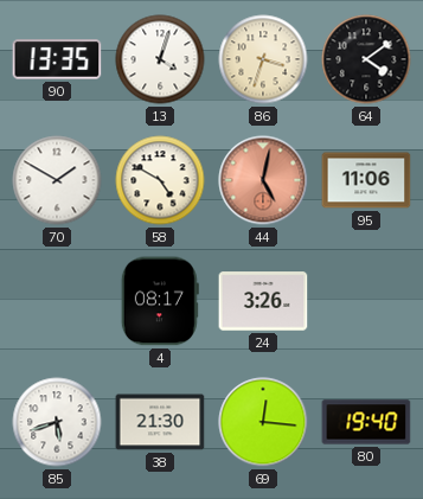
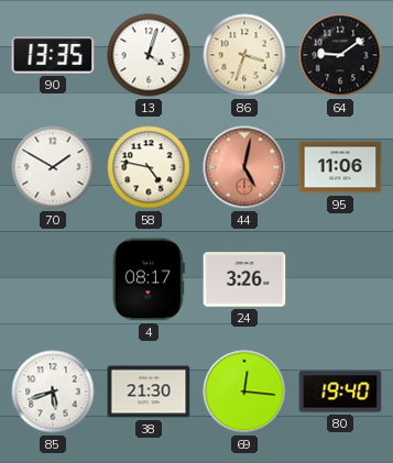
64: 4:09 -> 9:09
58: 4:50 -> 4:47
